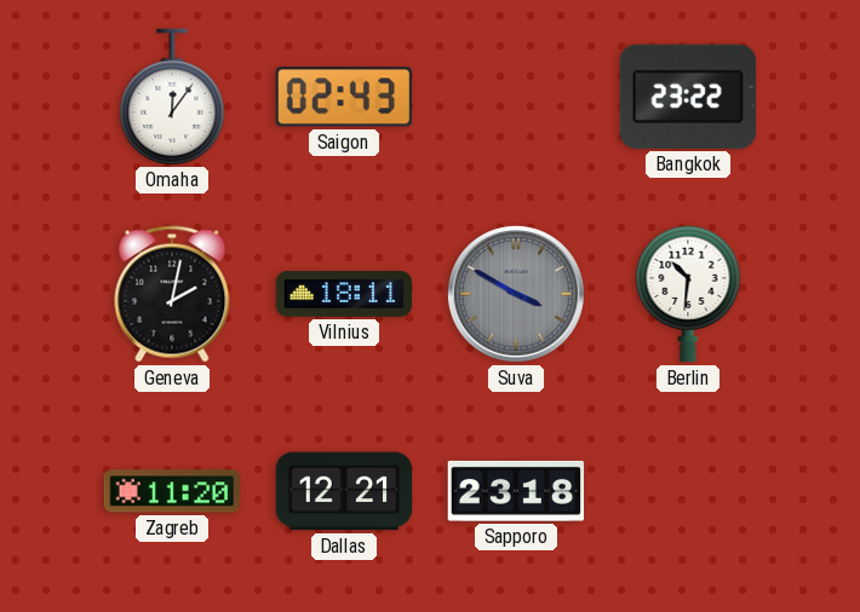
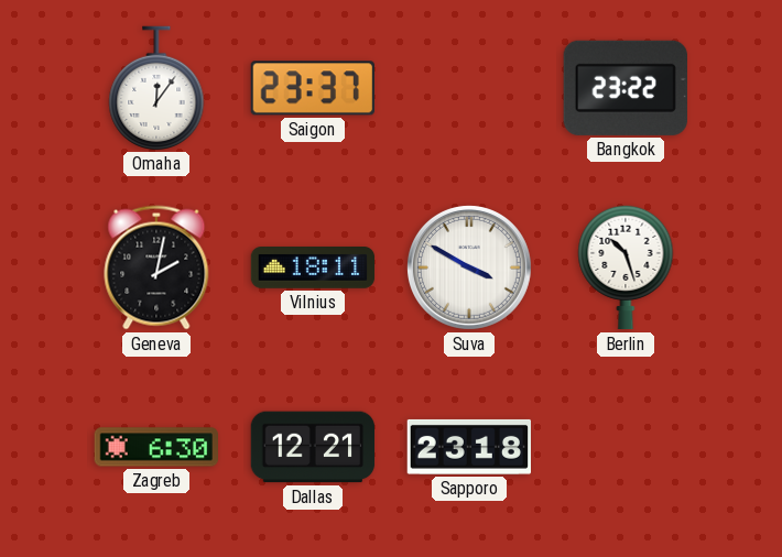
Saigon: 02:43 -> 23:37
Suva dial: grey -> white
Berlin: 10:31 -> 10:27
Zagreb: 11:20 -> 6:30
